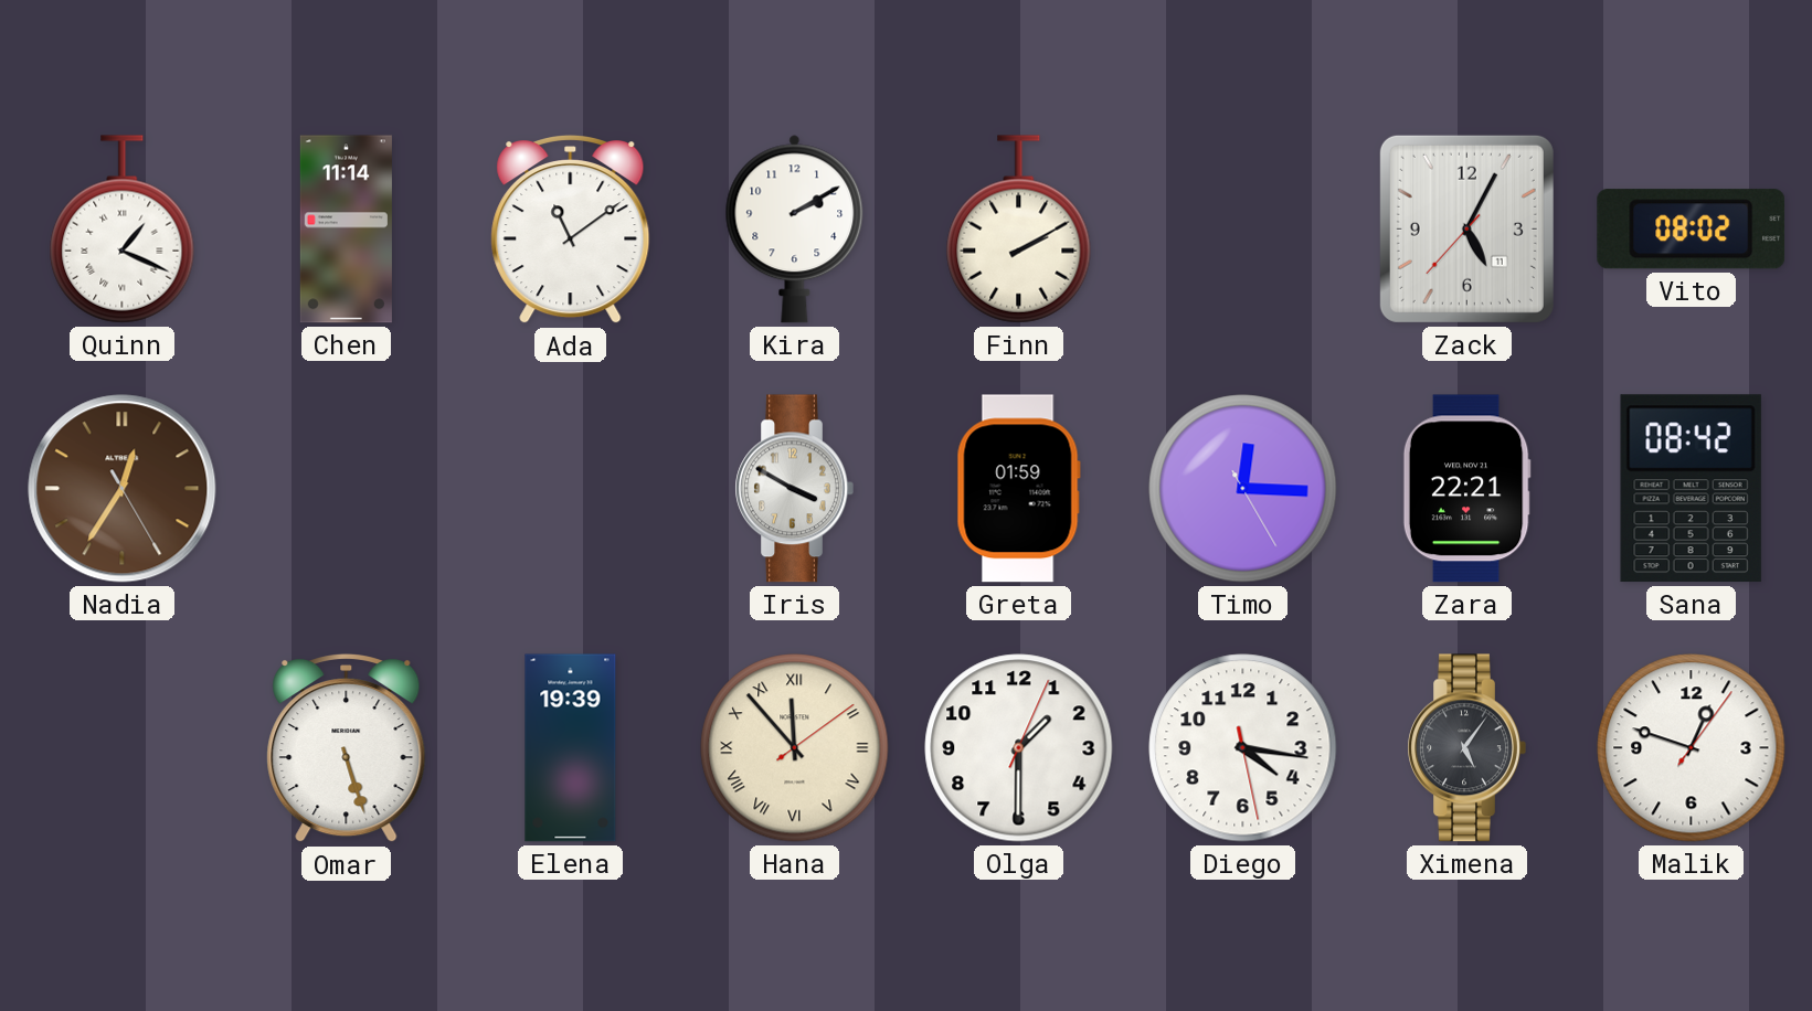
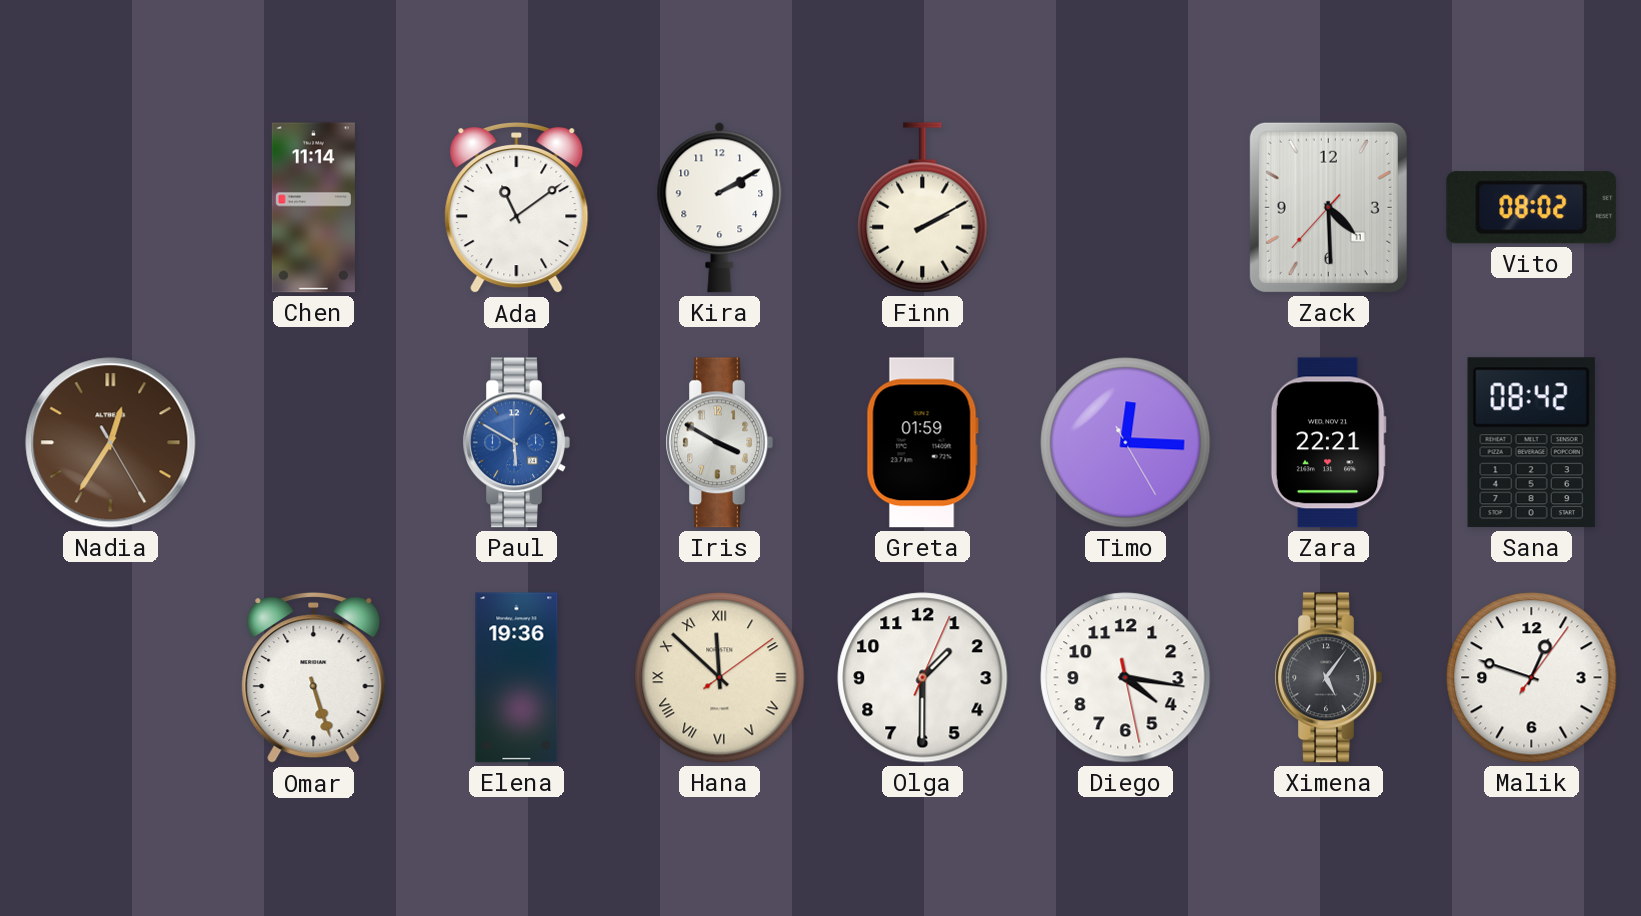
Quinn: 1:19 -> none
Zack: 5:04 -> 4:29
Paul: none -> 5:50
Elena: 19:39 -> 19:36
Hana: 11:53 -> 11:52
